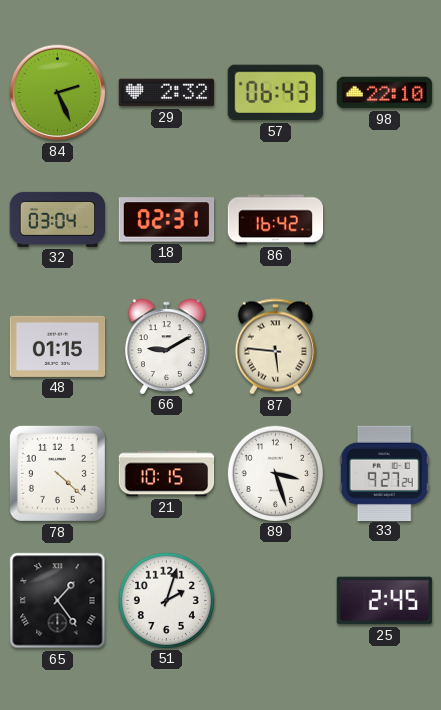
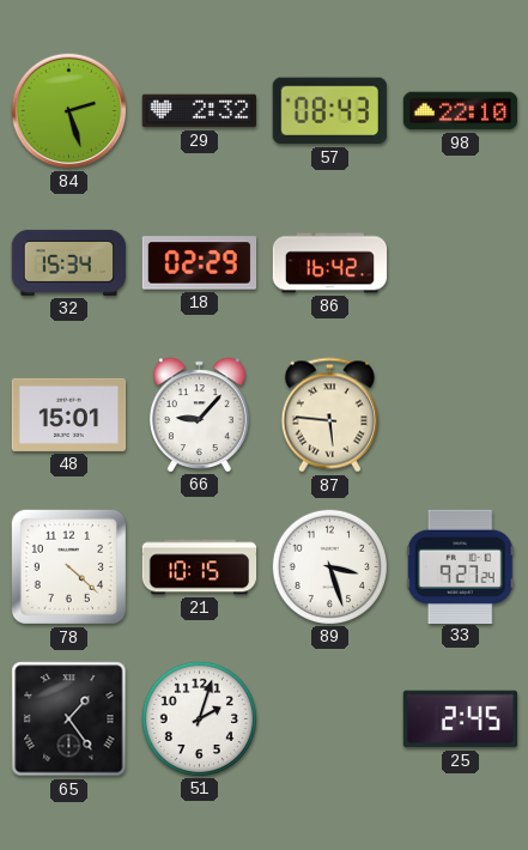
84: 2:26 -> 2:27
57: 06:43 -> 08:43
32: 03:04 -> 15:34
18: 02:31 -> 02:29
48: 01:15 -> 15:01
66: 9:10 -> 9:07
